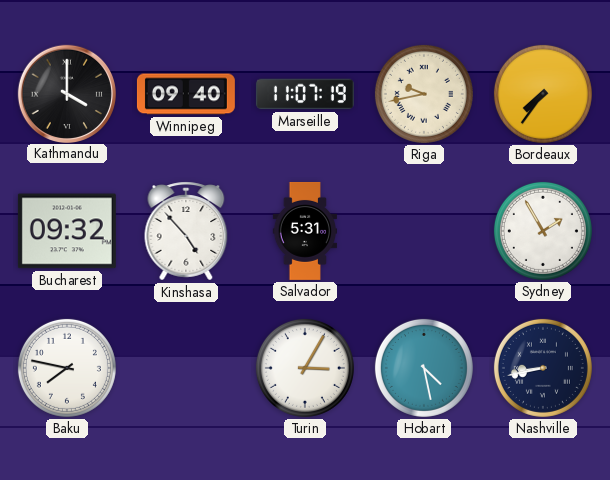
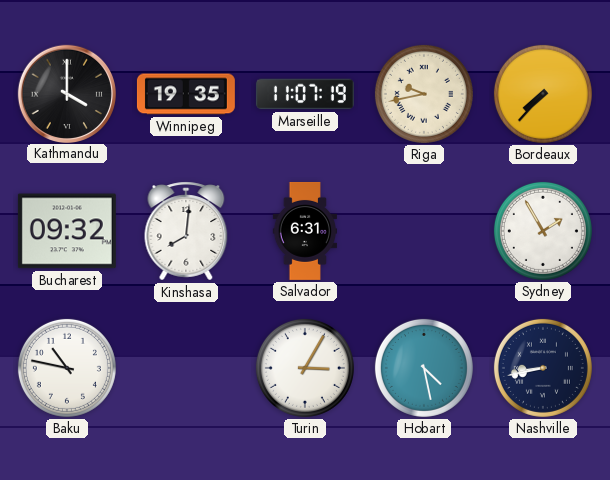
Winnipeg: 09:40 -> 19:35
Bordeaux: 7:36 -> 7:37
Kinshasa: 4:53 -> 8:01
Salvador: 5:31 -> 6:31
Baku: 7:47 -> 10:47
